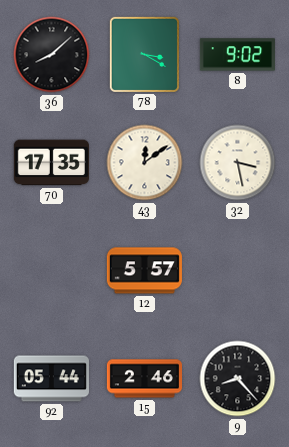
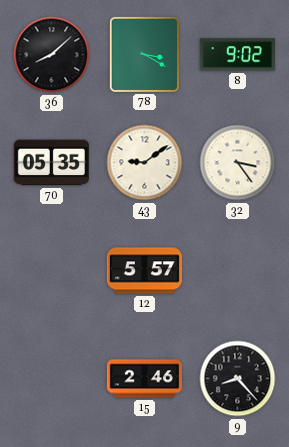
70: 17:35 -> 05:35
43: 12:09 -> 9:09
32: 3:28 -> 3:24
92: 05:44 -> none
